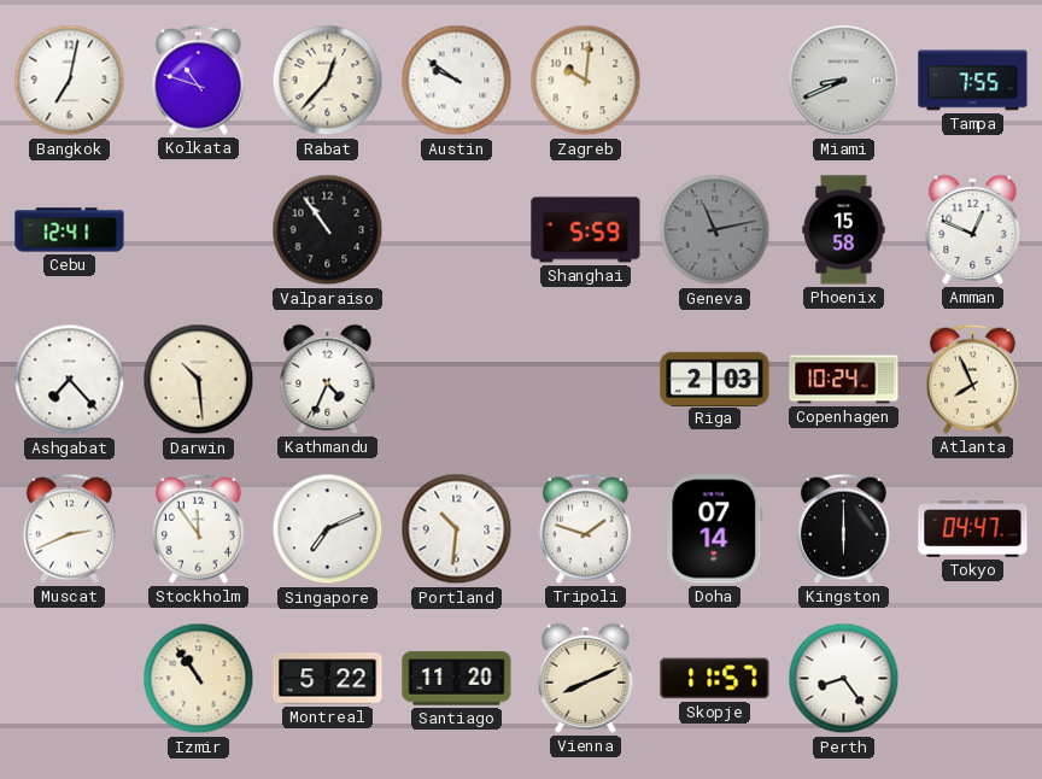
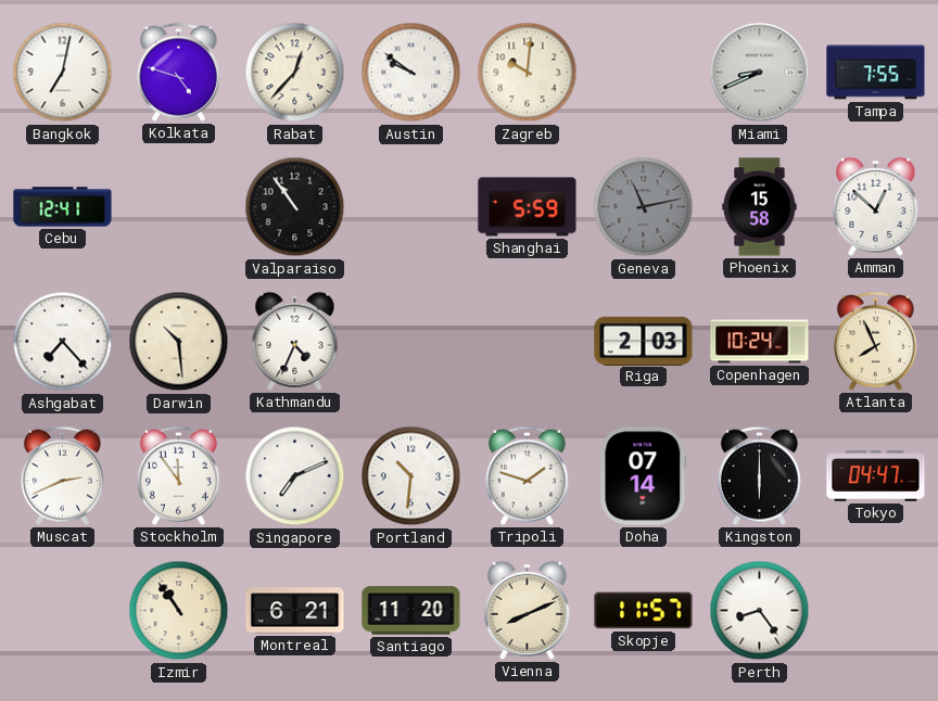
Kolkata: 10:48 -> 4:48
Amman: 12:49 -> 12:52
Montreal: 5:22 -> 6:21
